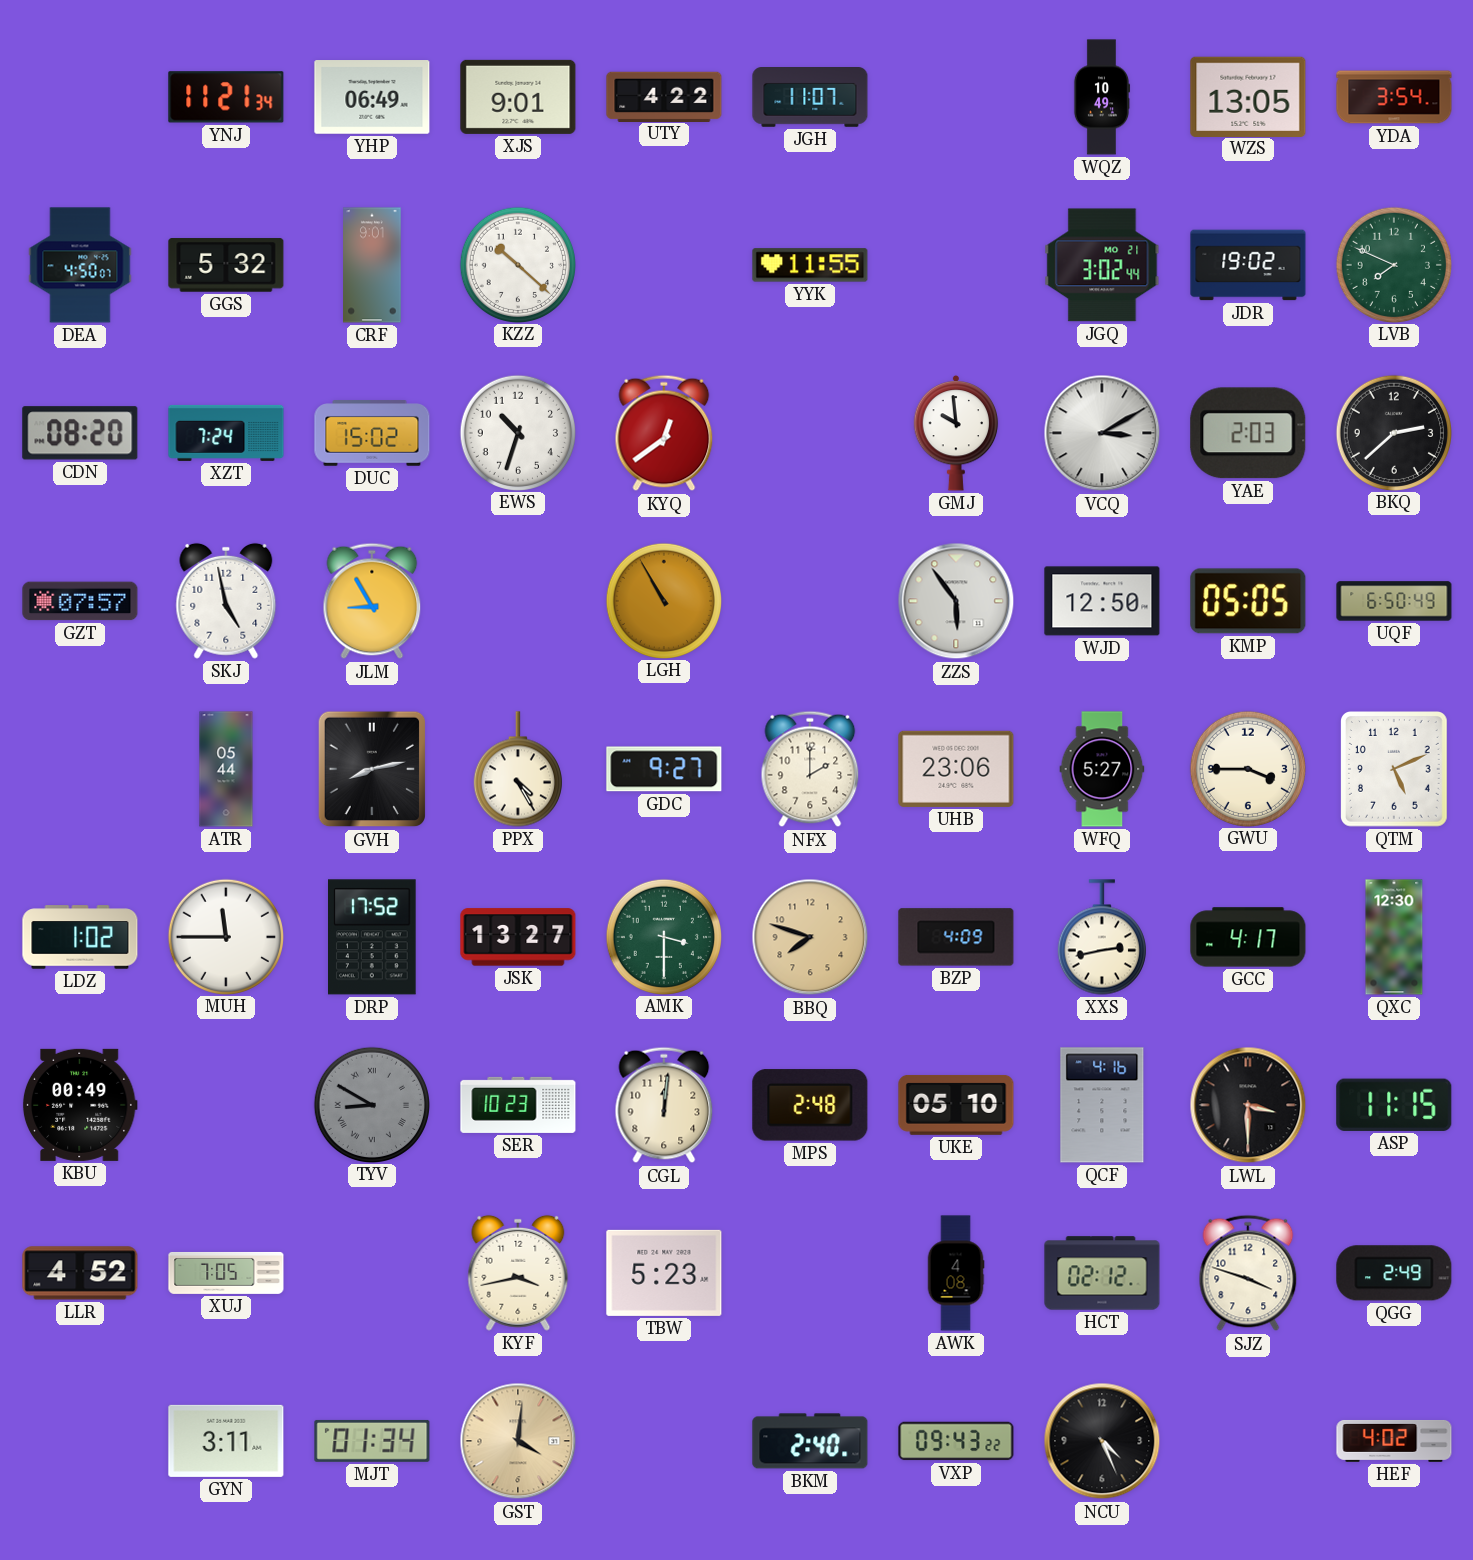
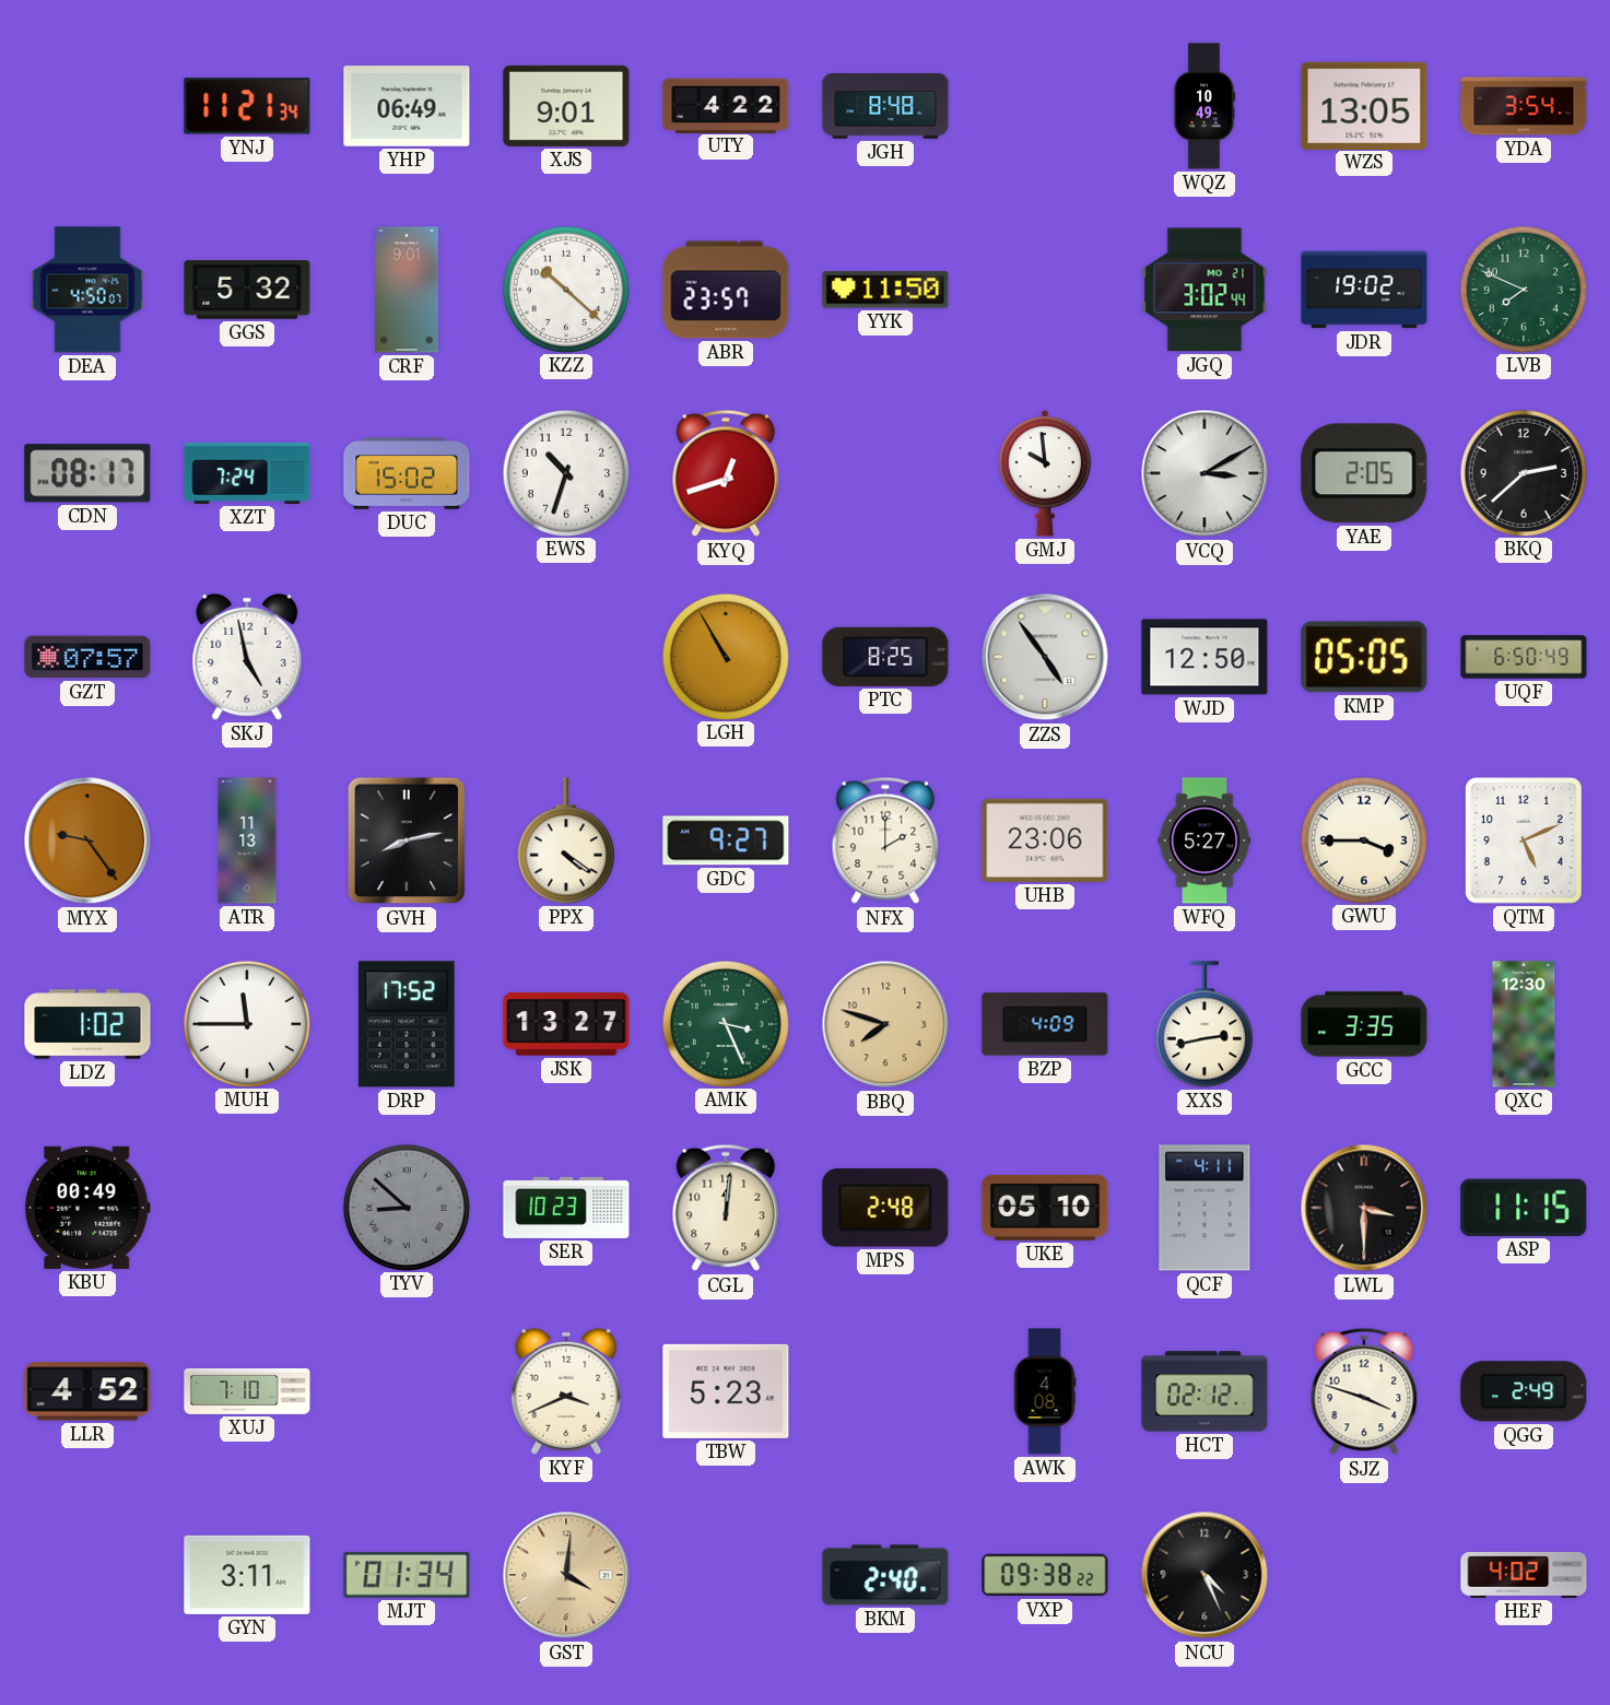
JGH: 11:07 -> 8:48
ABR: none -> 23:57
YYK: 11:55 -> 11:50
CDN: 08:20 -> 08:17
KYQ: 12:39 -> 12:42
YAE: 2:03 -> 2:05
JLM: 8:55 -> none
PTC: none -> 8:25
ZZS: 5:54 -> 4:54
MYX: none -> 9:24
ATR: 05:44 -> 11:13
PPX: 4:25 -> 4:21
AMK: 3:30 -> 3:26
GCC: 4:17 -> 3:35
TYV: 8:50 -> 8:52
QCF: 4:16 -> 4:11
XUJ: 7:05 -> 7:10
KYF: 3:43 -> 3:41
VXP: 09:43 -> 09:38
